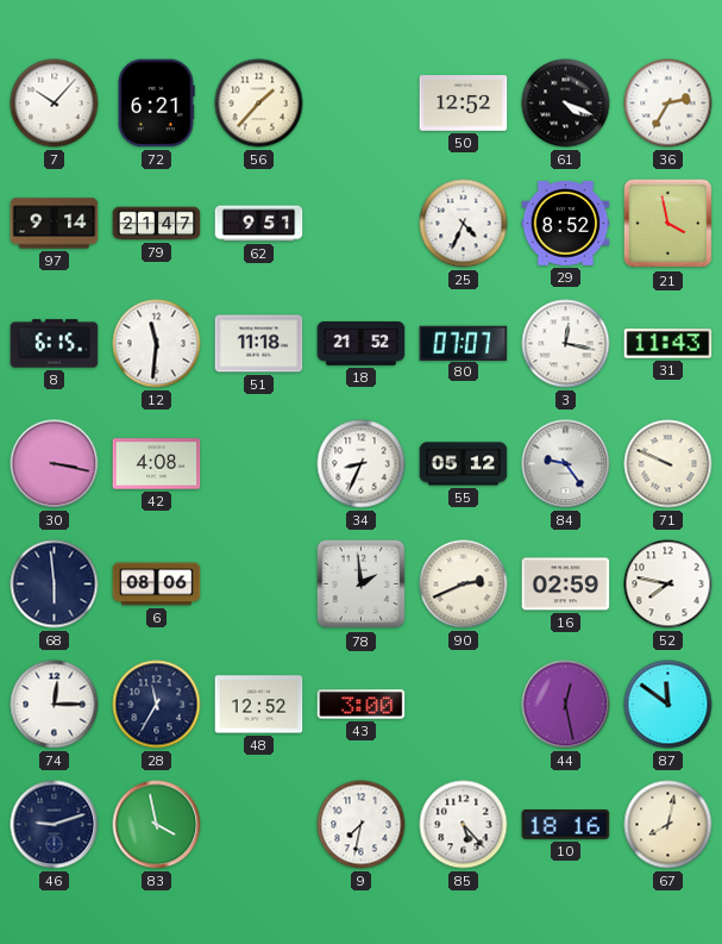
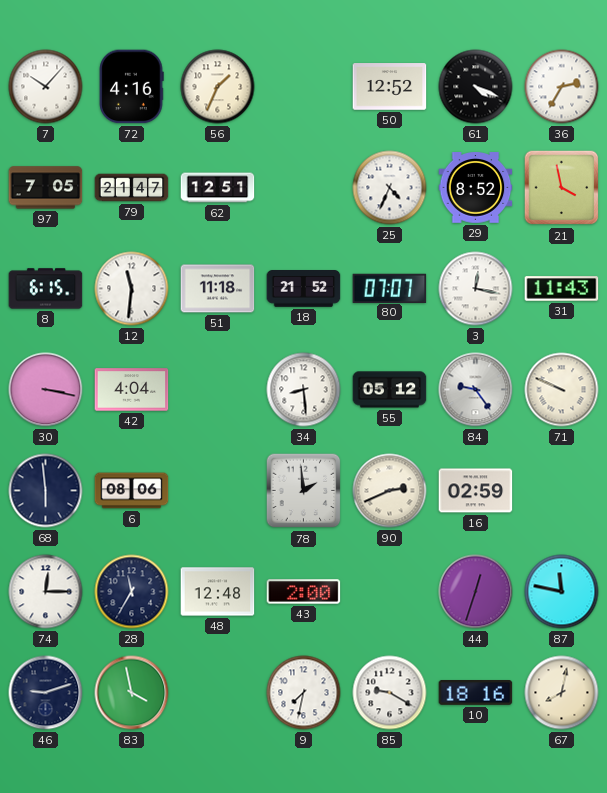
72: 6:21 -> 4:16
56: 1:37 -> 1:34
97: 9:14 -> 7:05
62: 9:51 -> 12:51
42: 4:08 -> 4:04
34: 8:34 -> 8:29
52: 7:47 -> none
48: 12:52 -> 12:48
43: 3:00 -> 2:00
44: 12:28 -> 12:33
87: 11:51 -> 11:47
85: 5:23 -> 9:20
